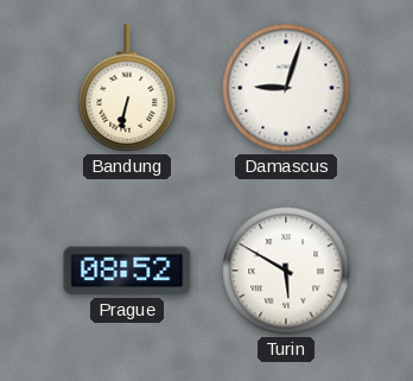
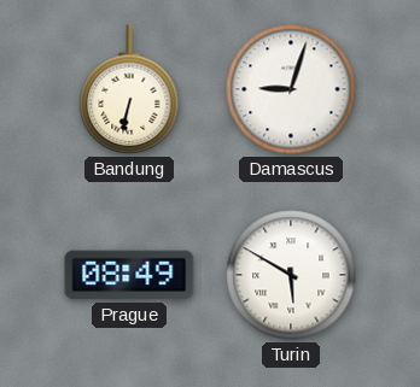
Prague: 08:52 -> 08:49
